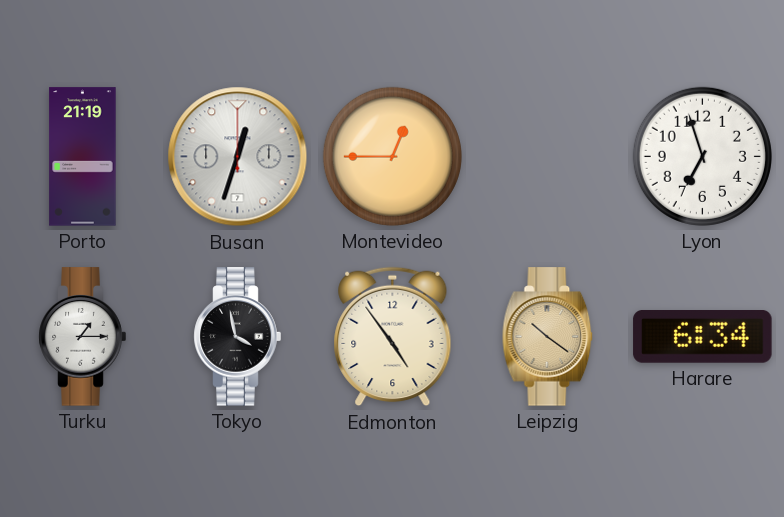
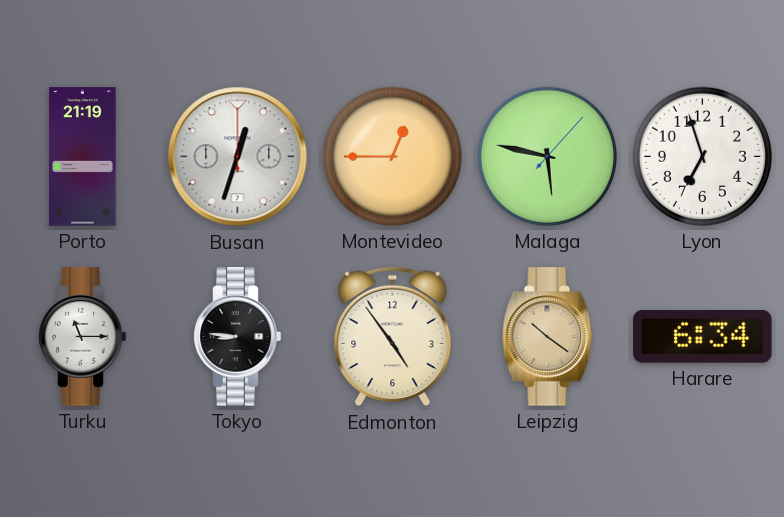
Malaga: none -> 5:47
Turku: 1:15 -> 11:15
Tokyo: 3:58 -> 8:46
